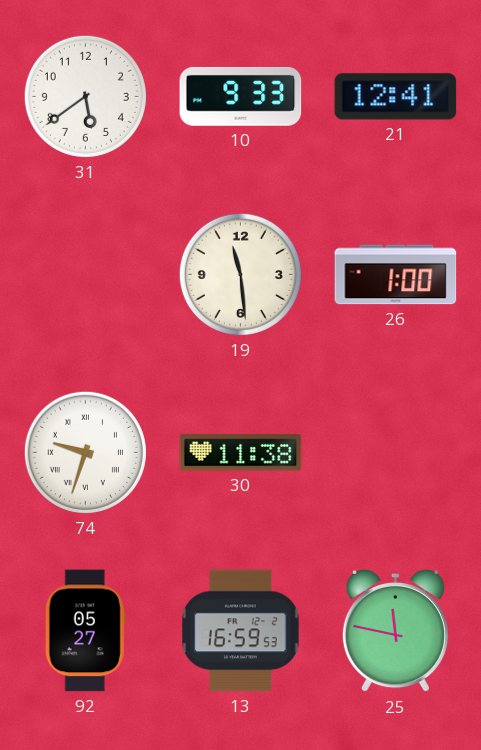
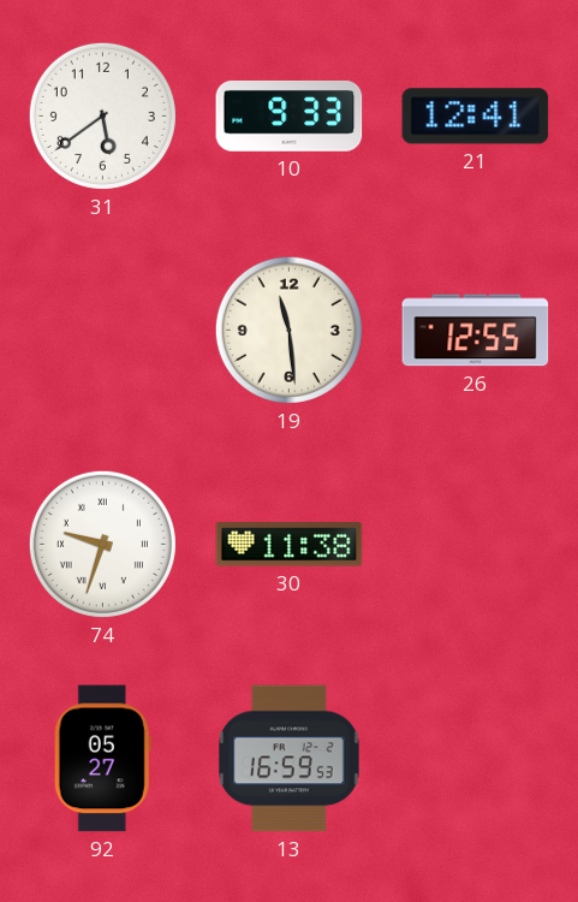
26: 1:00 -> 12:55
25: 11:47 -> none
